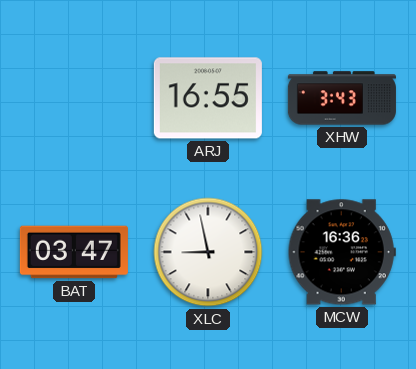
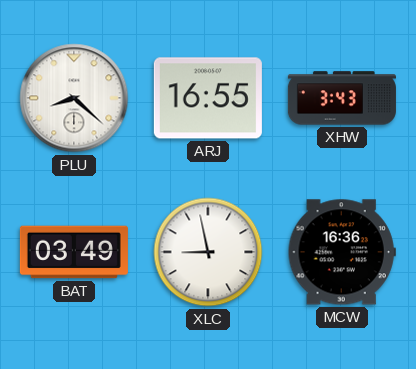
PLU: none -> 8:22
BAT: 03:47 -> 03:49
